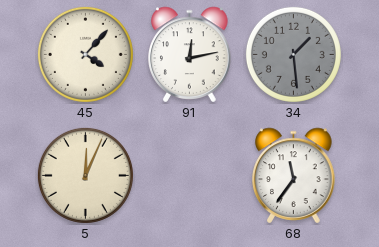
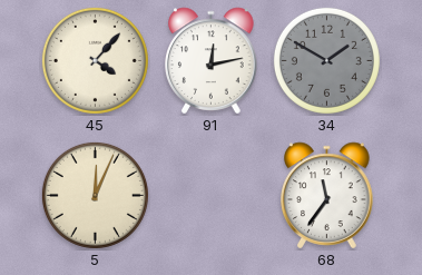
34: 1:29 -> 1:50
